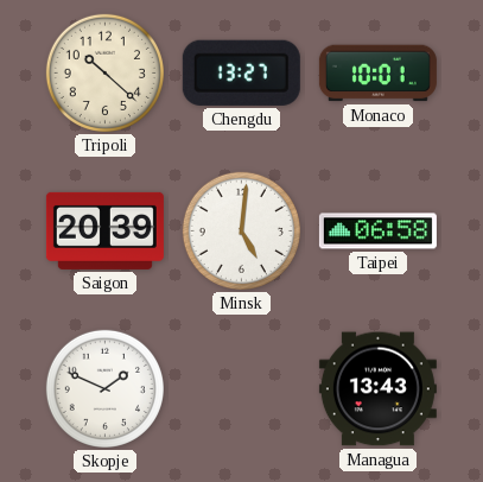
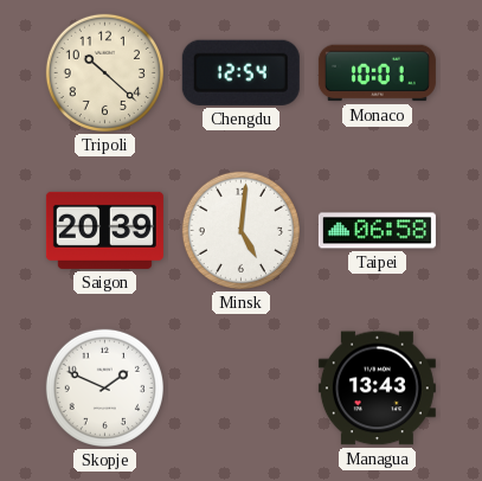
Chengdu: 13:27 -> 12:54
